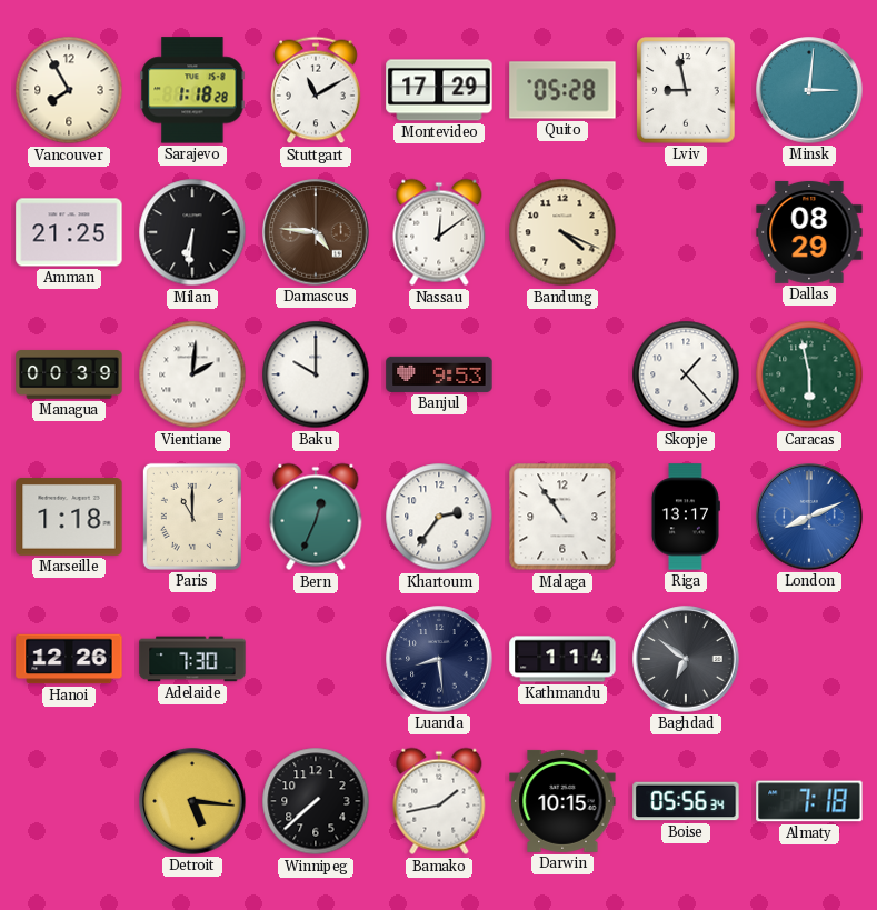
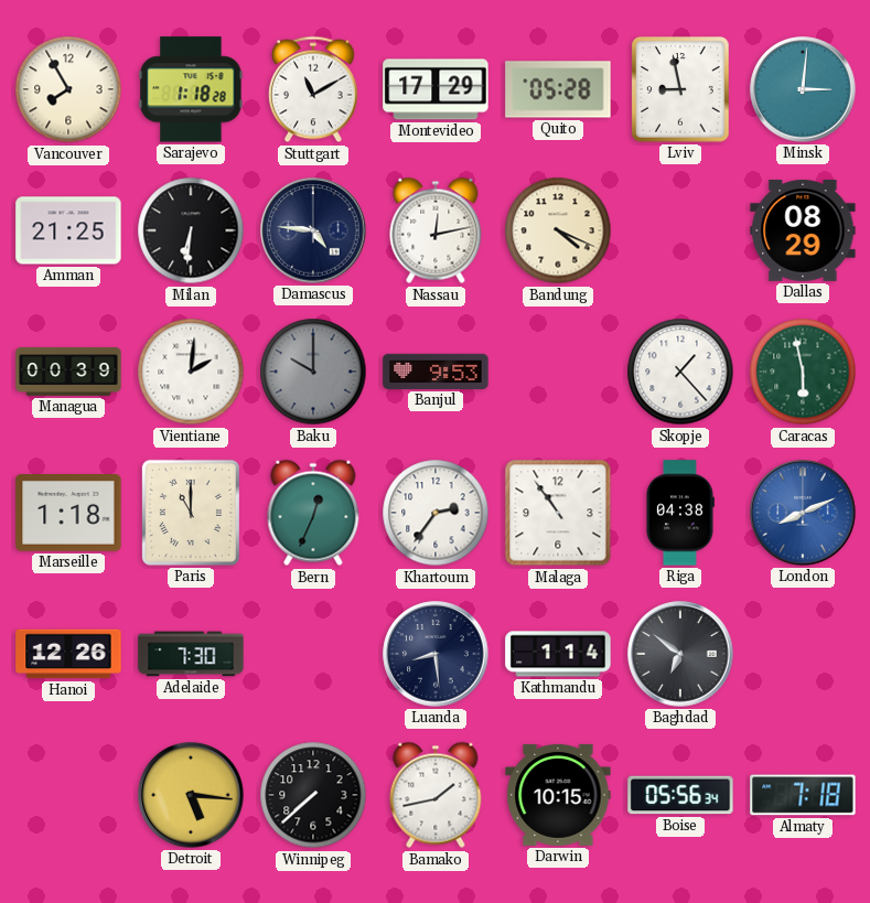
Damascus dial: brown -> navy
Nassau: 12:09 -> 12:13
Baku dial: white -> grey
Riga: 13:17 -> 04:38
